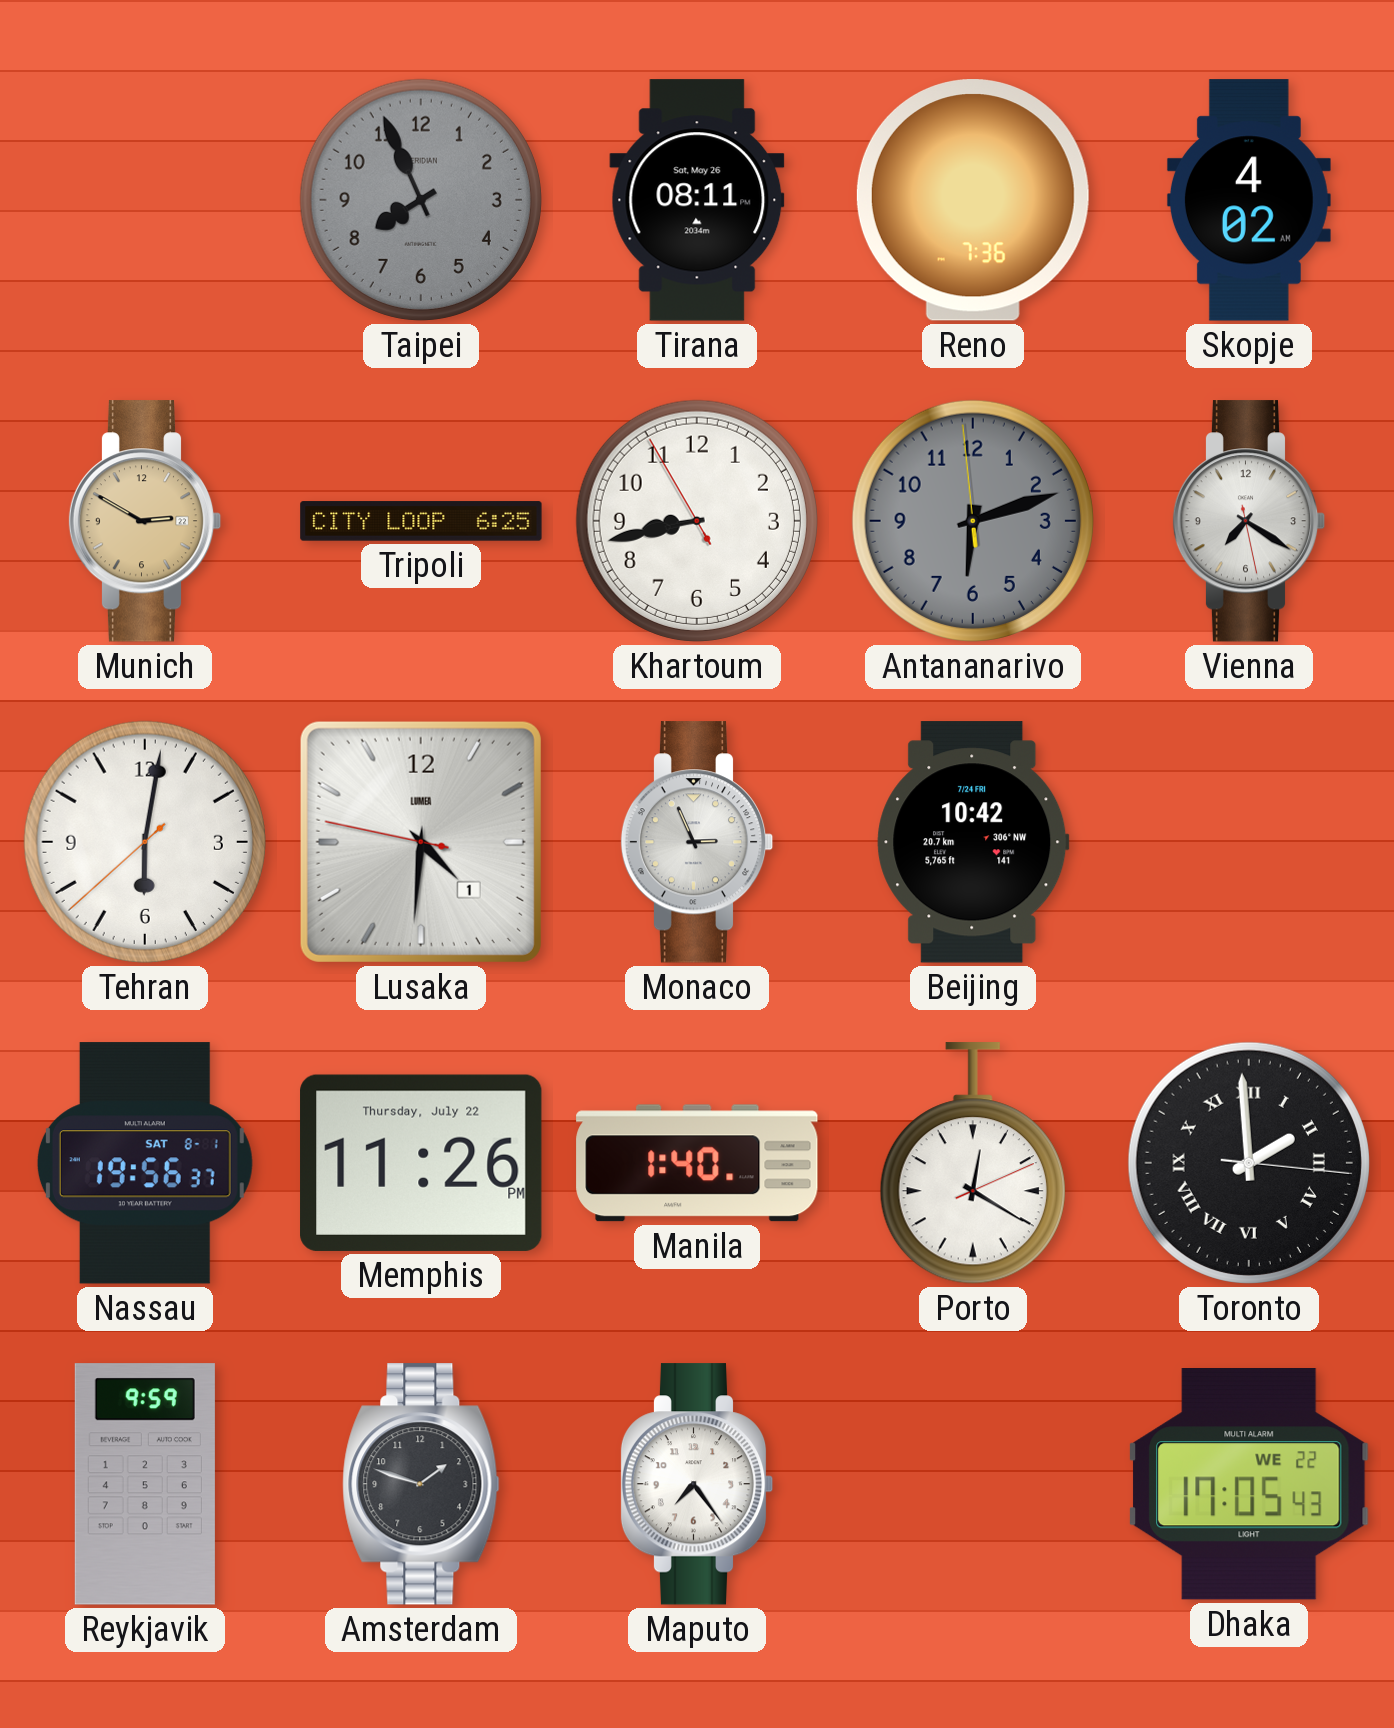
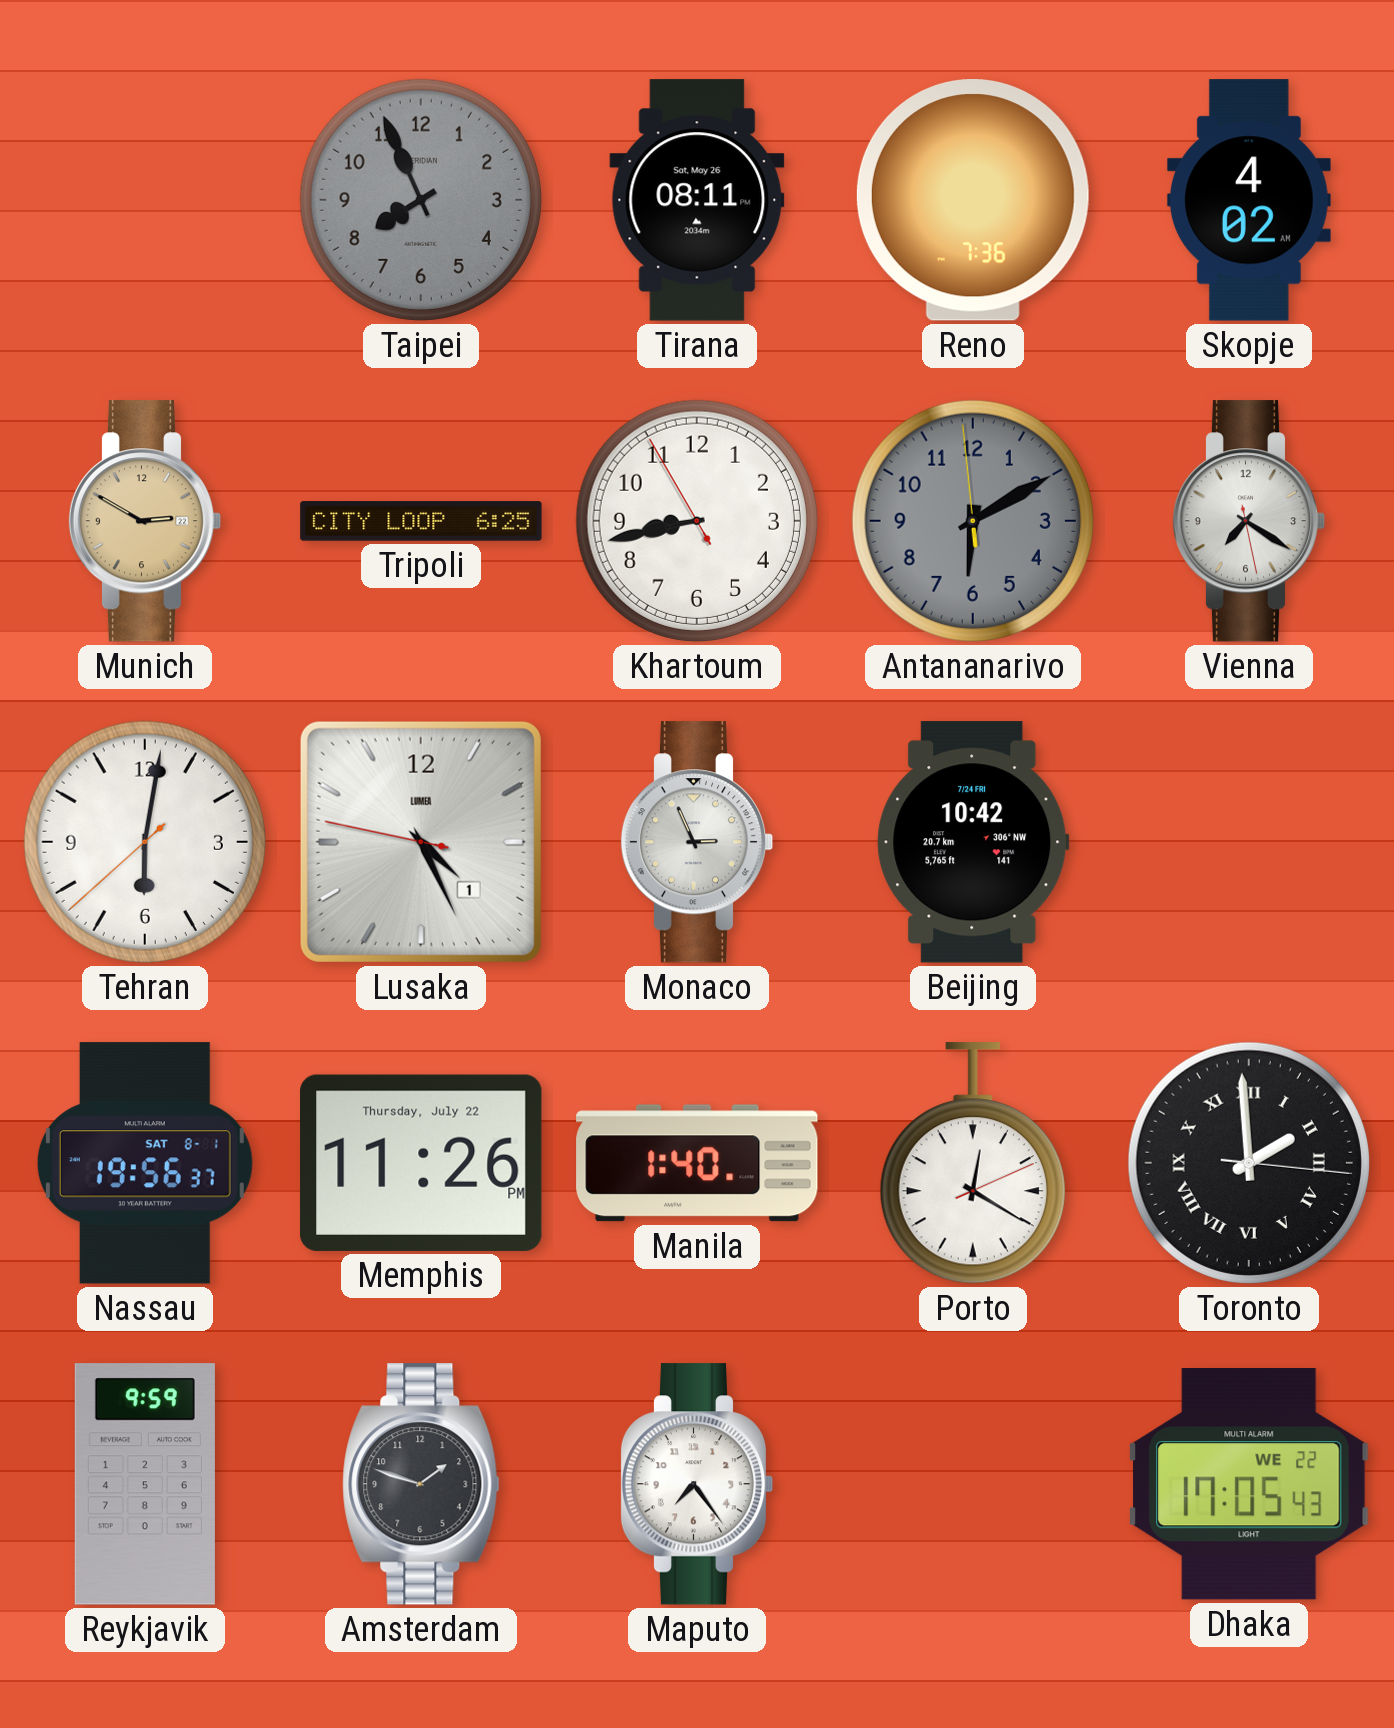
Antananarivo: 6:11 -> 6:09
Lusaka: 4:30 -> 4:25
